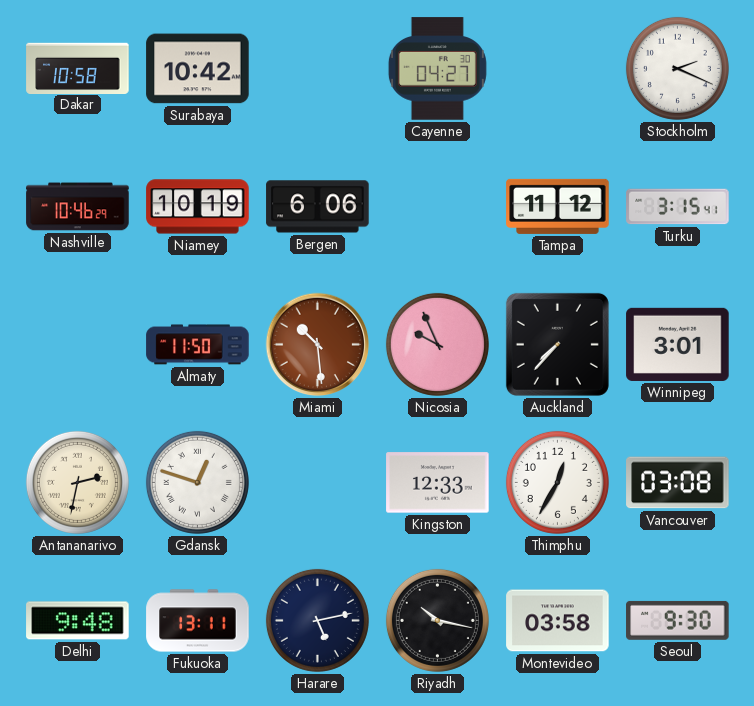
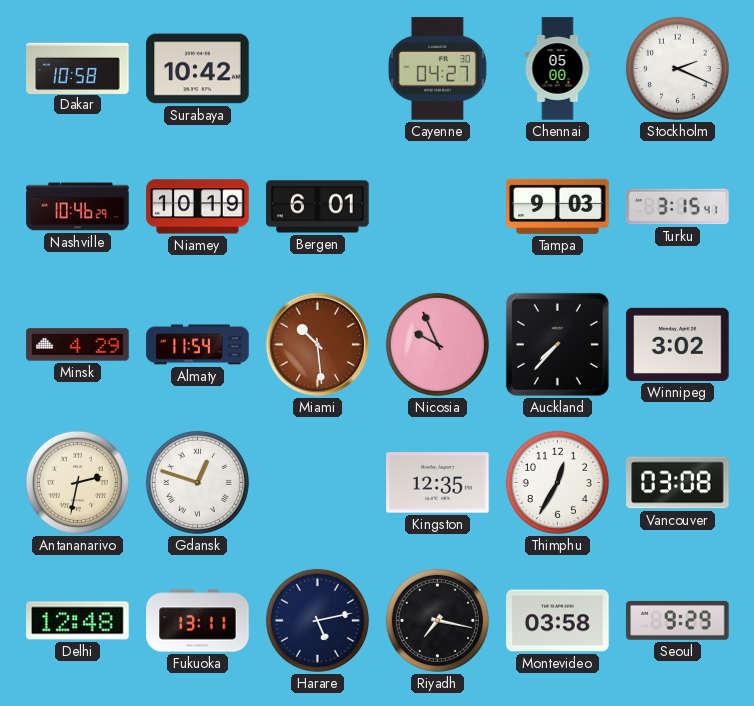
Chennai: none -> 05:00
Bergen: 6:06 -> 6:01
Tampa: 11:12 -> 9:03
Minsk: none -> 4:29
Almaty: 11:50 -> 11:54
Winnipeg: 3:01 -> 3:02
Kingston: 12:33 -> 12:35
Delhi: 9:48 -> 12:48
Riyadh: 10:17 -> 7:17
Seoul: 9:30 -> 9:29
